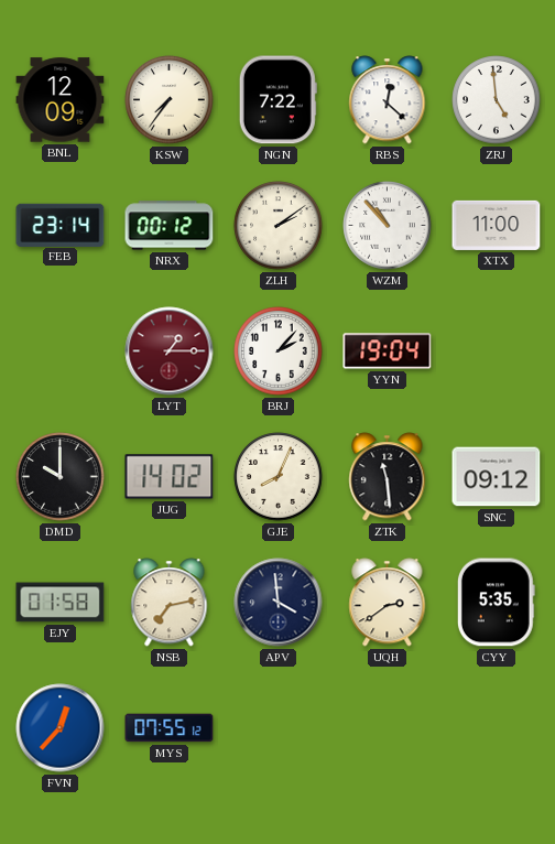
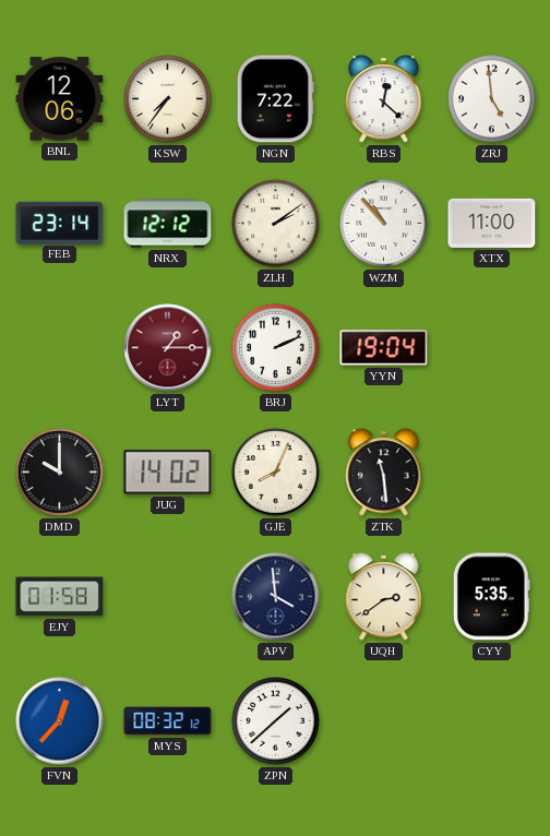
BNL: 12:09 -> 12:06
NRX: 00:12 -> 12:12
BRJ: 2:07 -> 2:11
SNC: 09:12 -> none
NSB: 7:13 -> none
MYS: 07:55 -> 08:32
ZPN: none -> 1:38
